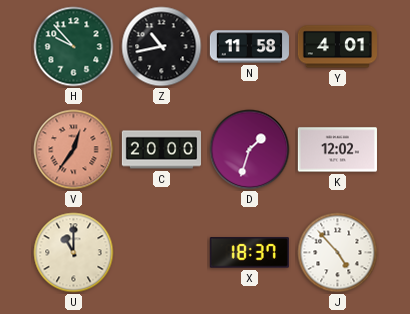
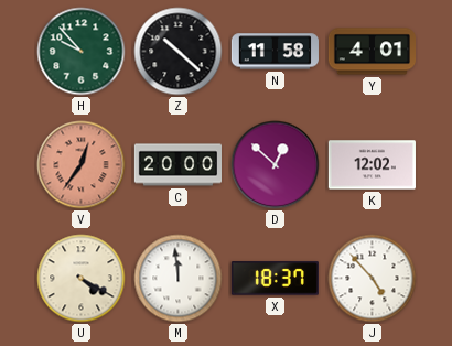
Z: 10:43 -> 10:22
D: 1:33 -> 12:52
U: 11:00 -> 4:20
M: none -> 11:59
